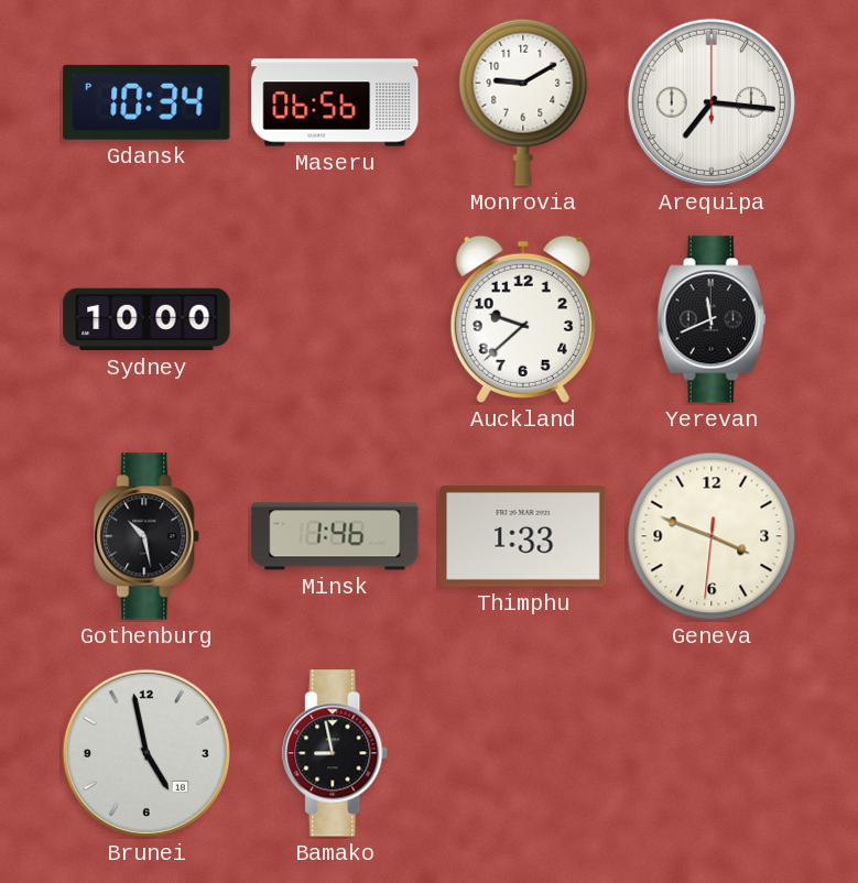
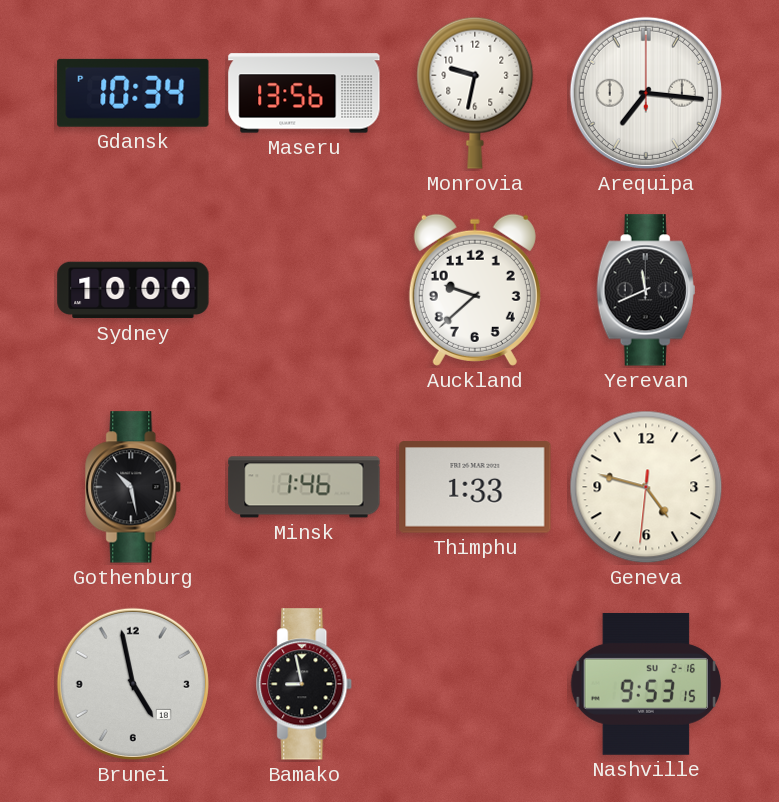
Maseru: 06:56 -> 13:56
Monrovia: 9:10 -> 9:32
Geneva: 3:48 -> 4:47
Nashville: none -> 9:53
